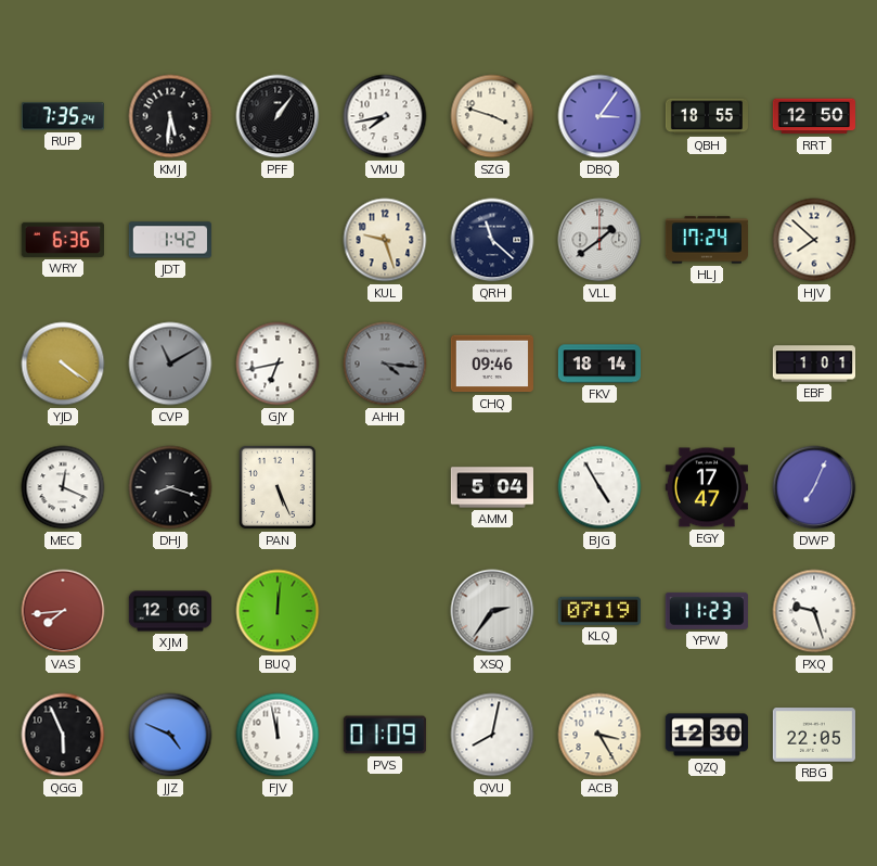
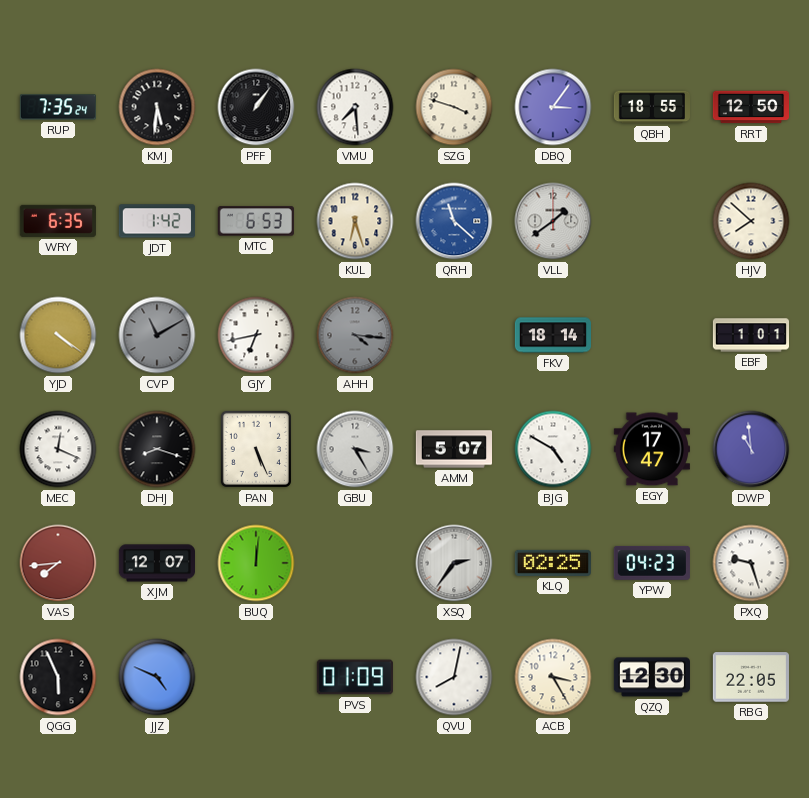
VMU: 7:43 -> 7:29
WRY: 6:36 -> 6:35
MTC: none -> 6:53
KUL: 9:27 -> 6:27
QRH dial: navy -> blue
HLJ: 17:24 -> none
CHQ: 09:46 -> none
GBU: none -> 3:25
AMM: 5:04 -> 5:07
BJG: 4:55 -> 4:50
DWP: 7:04 -> 10:59
XJM: 12:06 -> 12:07
KLQ: 07:19 -> 02:25
YPW: 11:23 -> 04:23
FJV: 11:58 -> none
